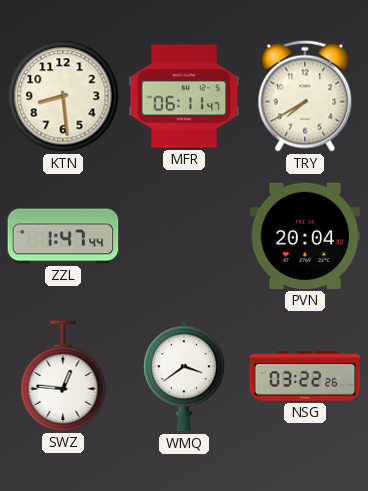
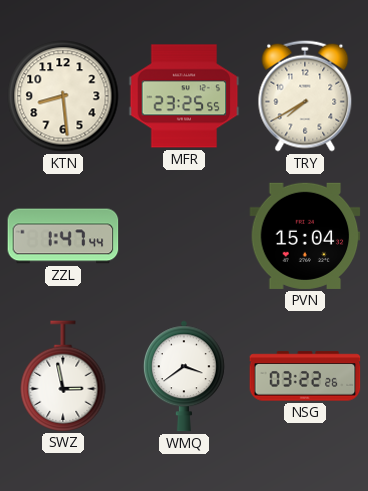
MFR: 06:11 -> 23:25
PVN: 20:04 -> 15:04
SWZ: 12:46 -> 2:58
